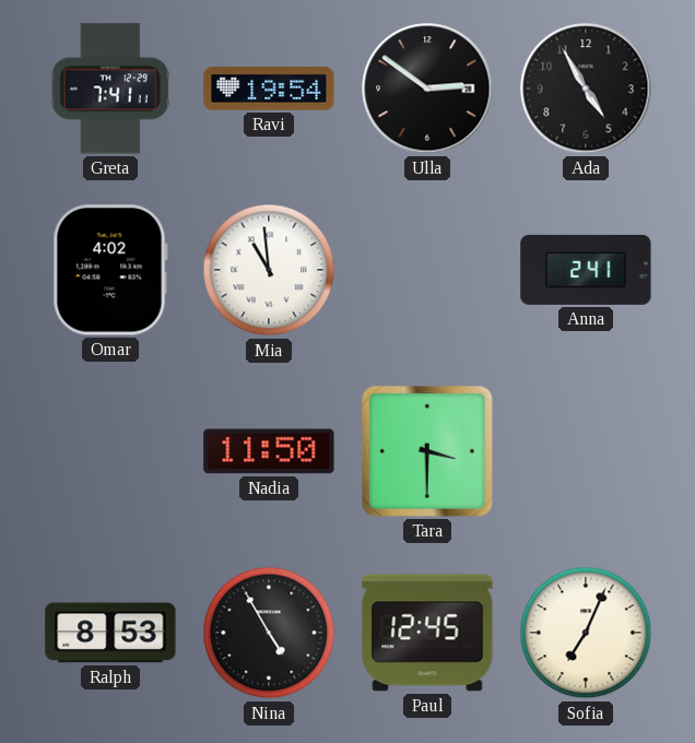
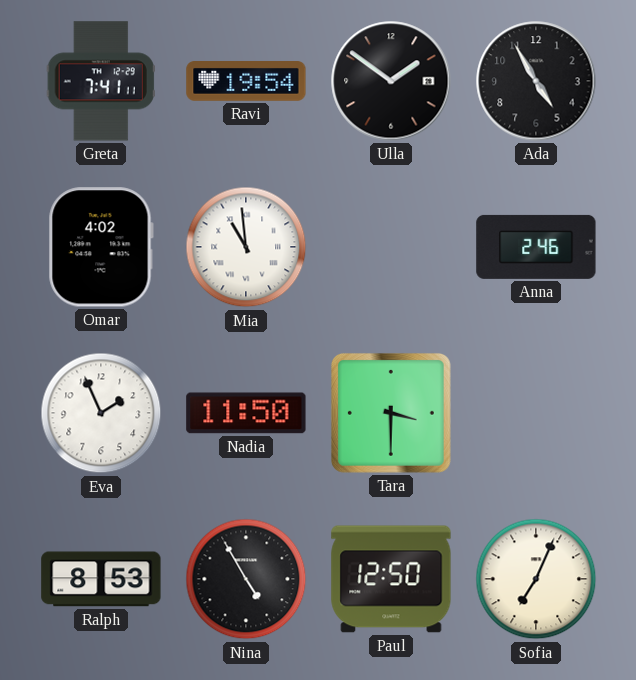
Ulla: 2:51 -> 1:51
Anna: 2:41 -> 2:46
Eva: none -> 1:56
Paul: 12:45 -> 12:50
